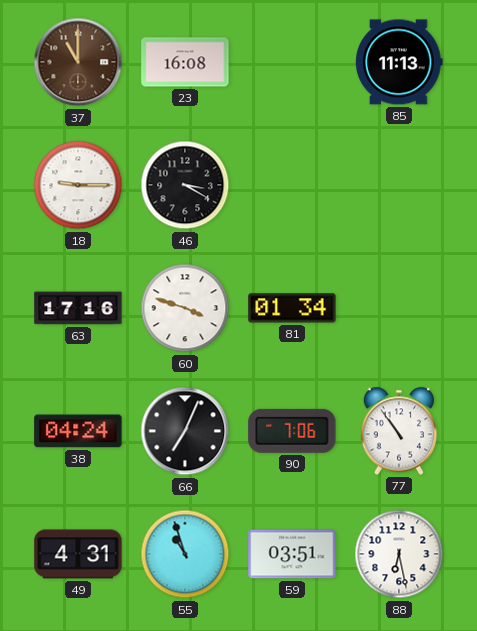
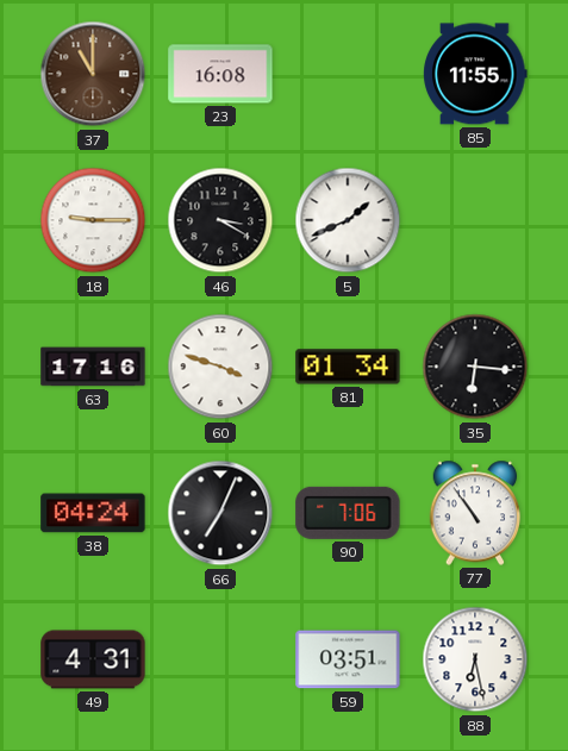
85: 11:13 -> 11:55
5: none -> 1:41
35: none -> 6:16
55: 10:57 -> none
